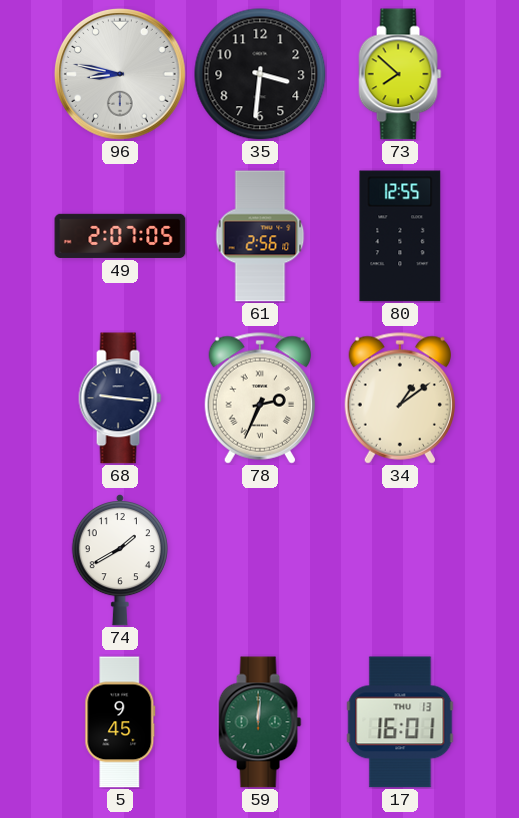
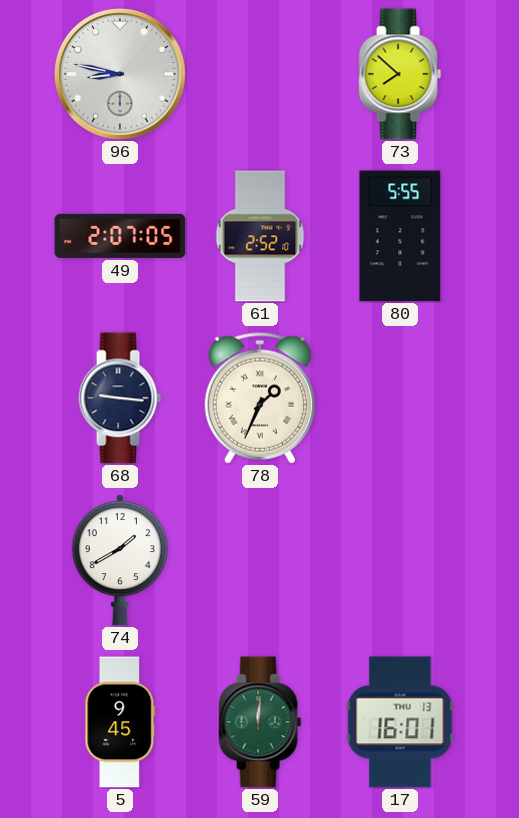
35: 3:31 -> none
61: 2:56 -> 2:52
80: 12:55 -> 5:55
78: 2:34 -> 1:34
34: 1:09 -> none
